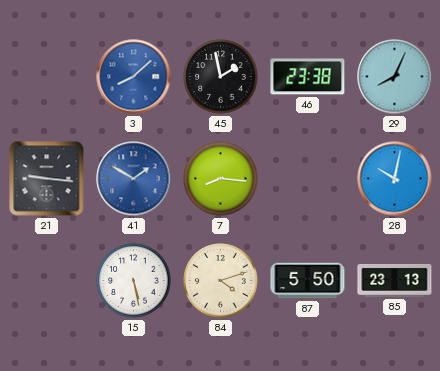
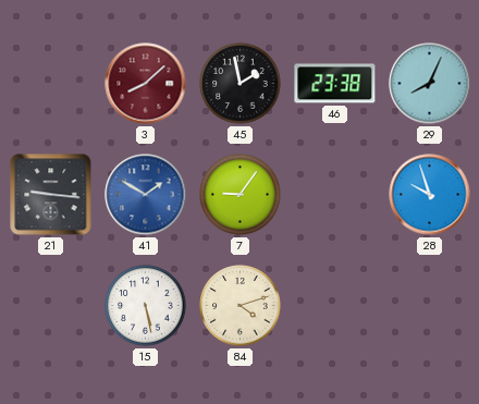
3 dial: blue -> burgundy
7: 8:16 -> 9:06
28: 10:02 -> 9:57
87: 5:50 -> none
85: 23:13 -> none
